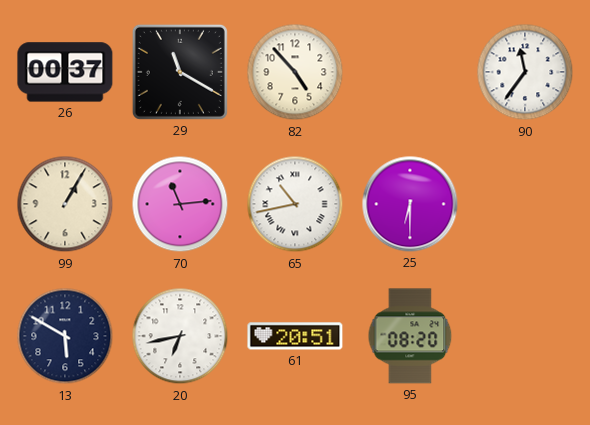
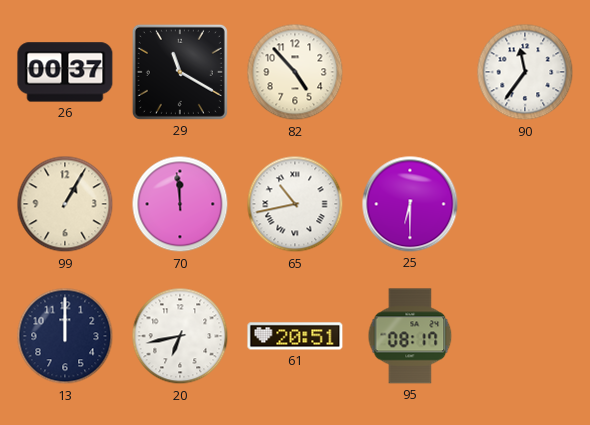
70: 11:14 -> 11:59
13: 5:50 -> 12:00
95: 08:20 -> 08:17
